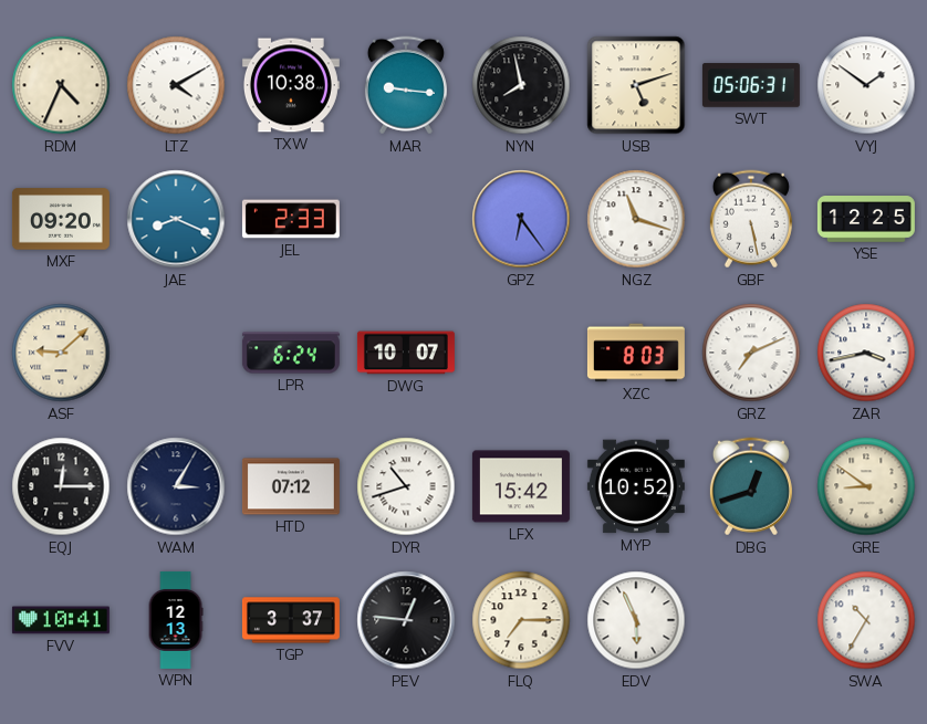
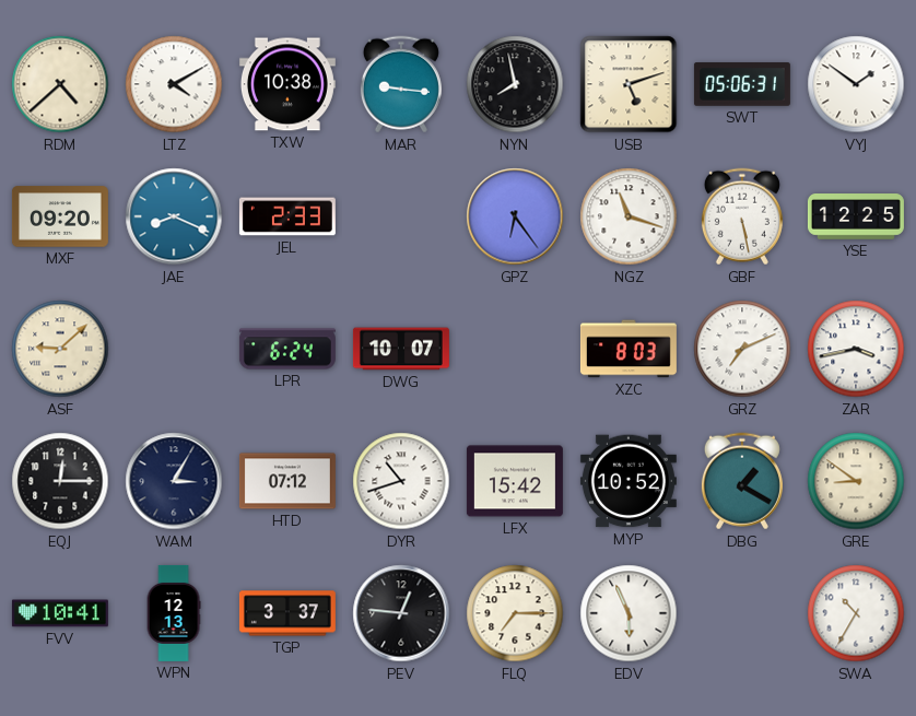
RDM: 4:34 -> 4:38
DBG: 12:42 -> 1:20
